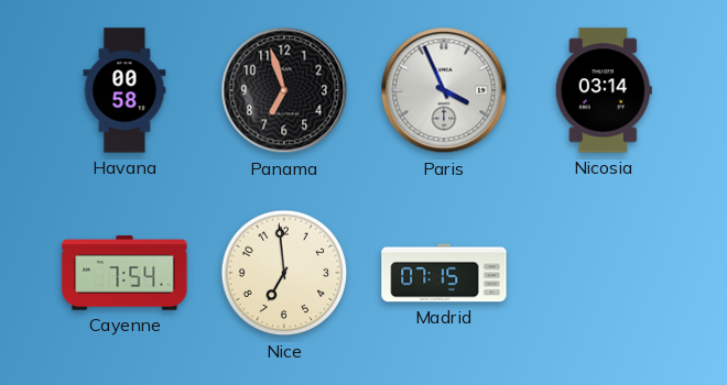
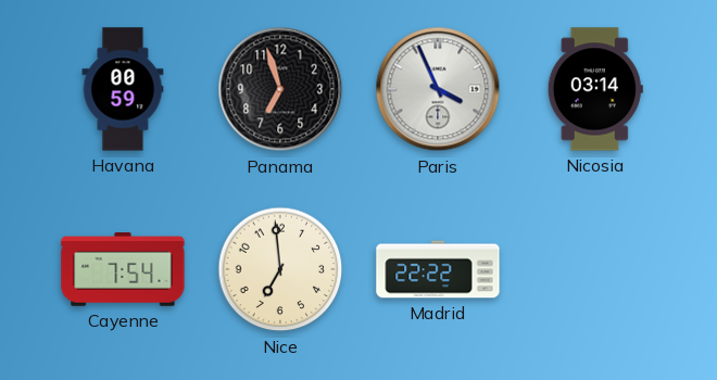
Havana: 00:58 -> 00:59
Madrid: 07:15 -> 22:22
